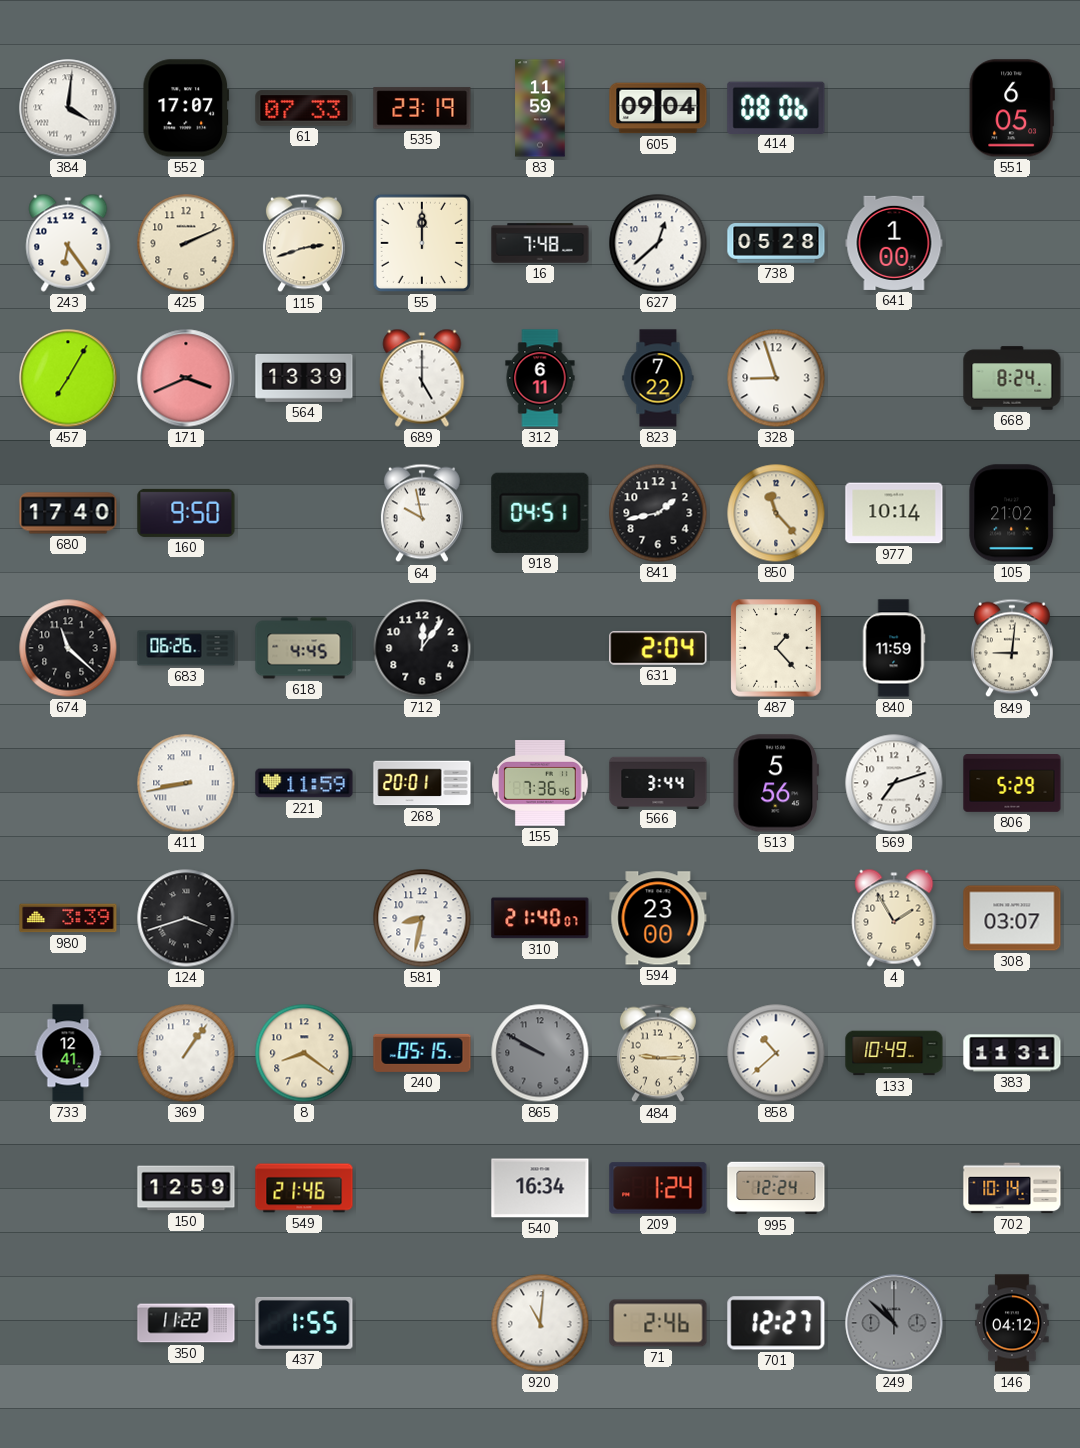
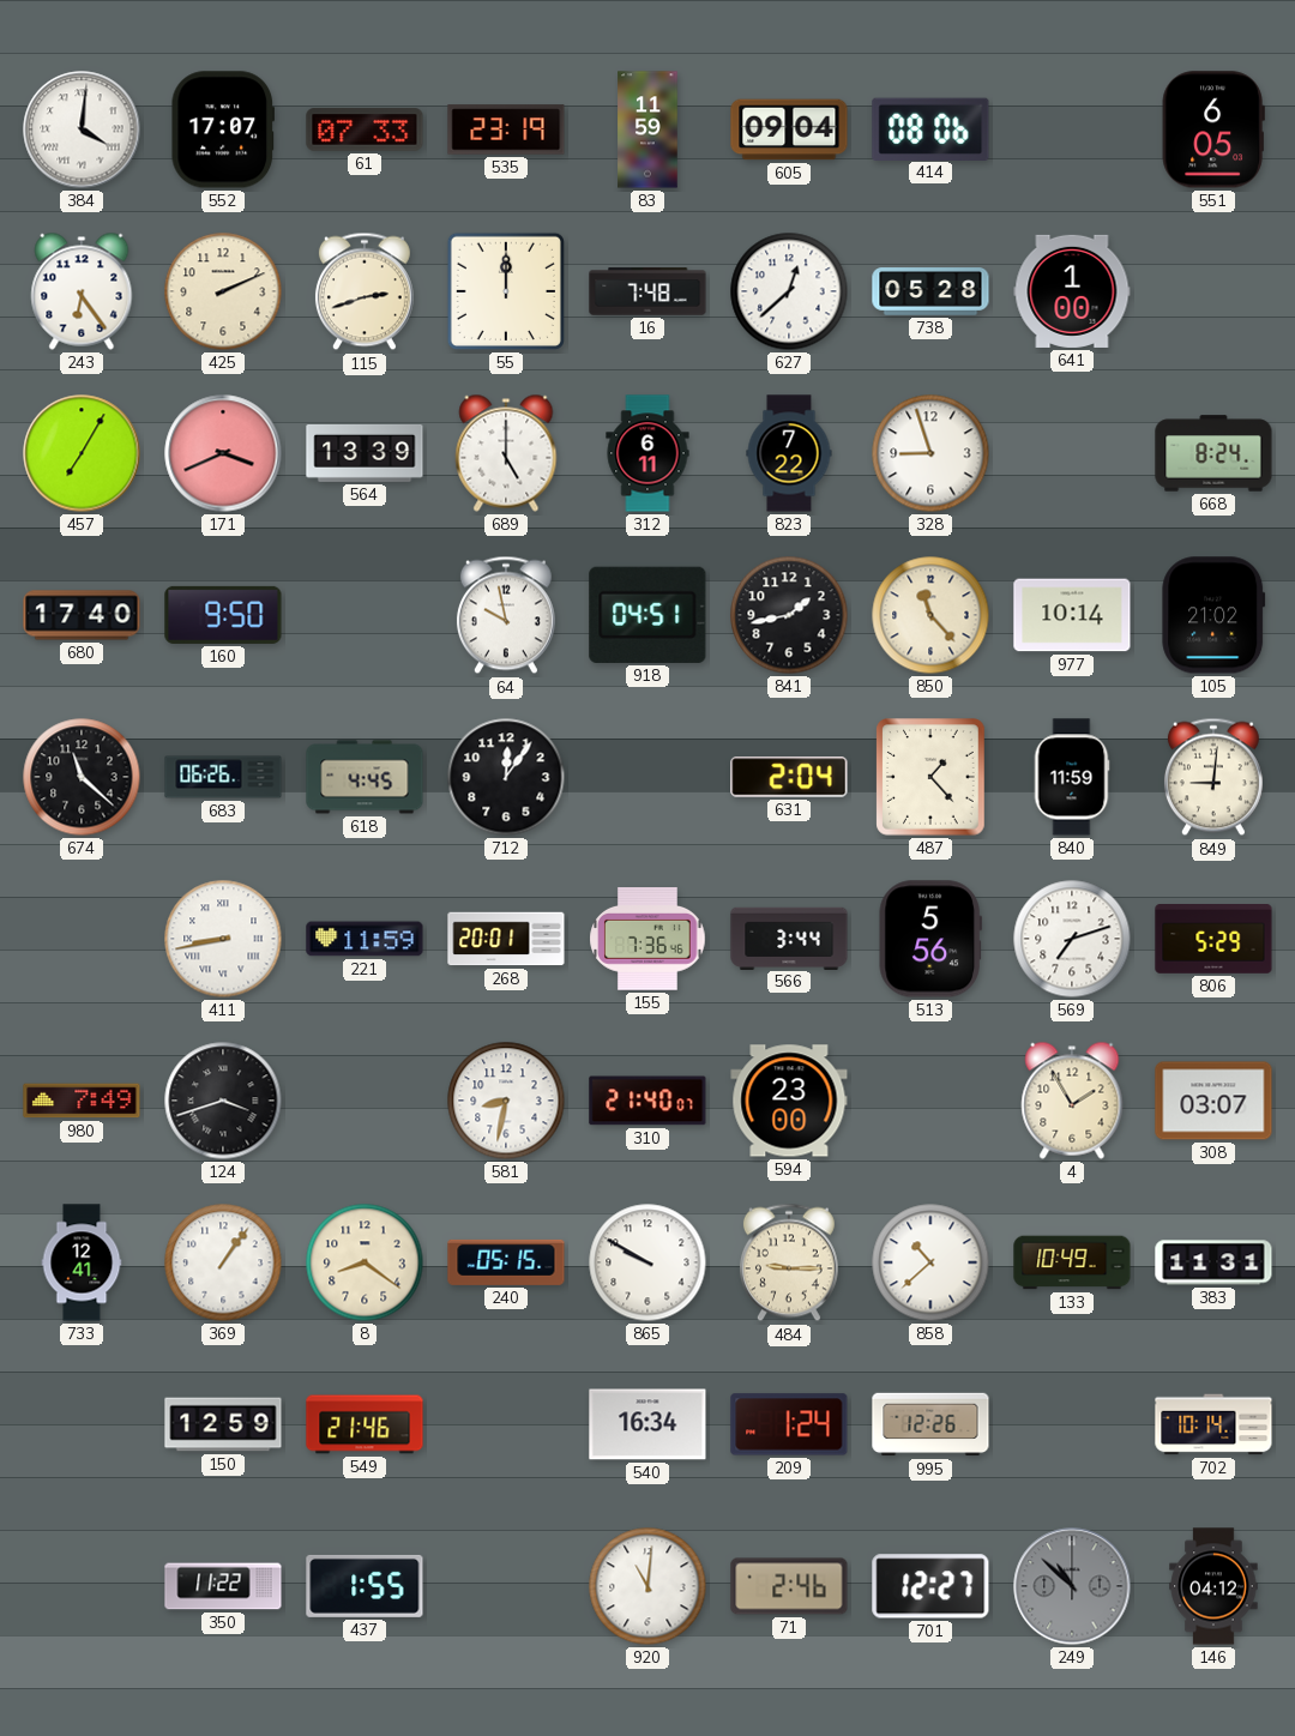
980: 3:39 -> 7:49
865 dial: grey -> white
995: 12:24 -> 12:26
